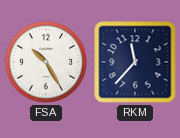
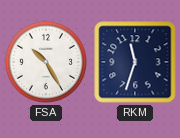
RKM: 11:37 -> 11:33
